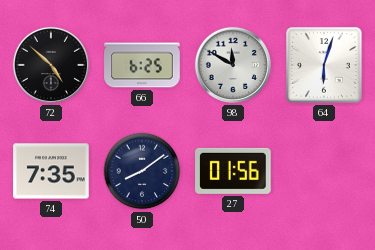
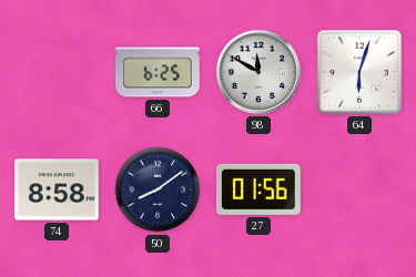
72: 4:52 -> none
74: 7:35 -> 8:58
